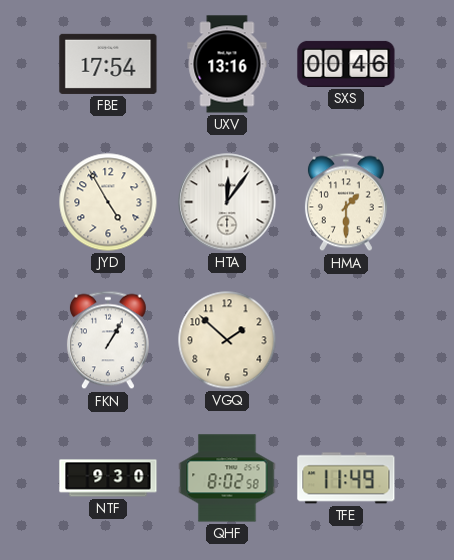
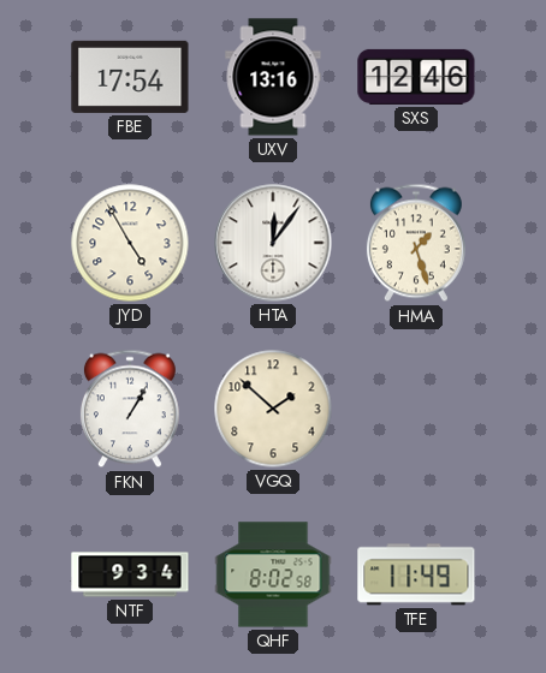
SXS: 00:46 -> 12:46
HMA: 1:30 -> 1:27
NTF: 9:30 -> 9:34
